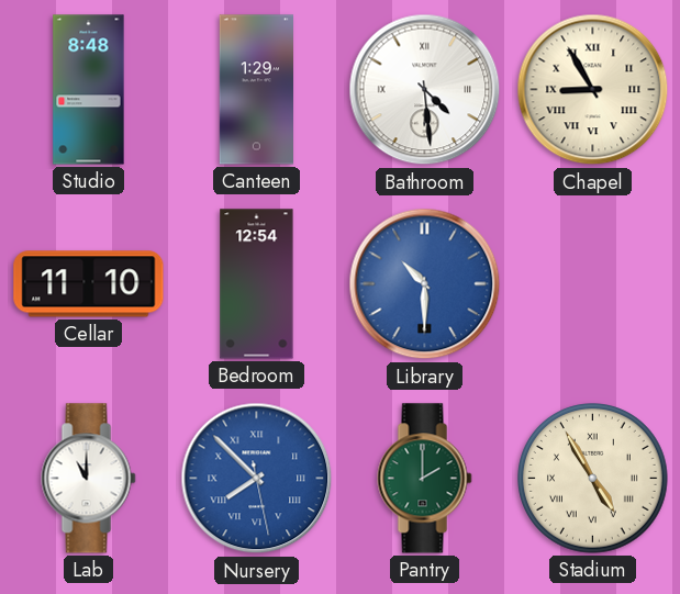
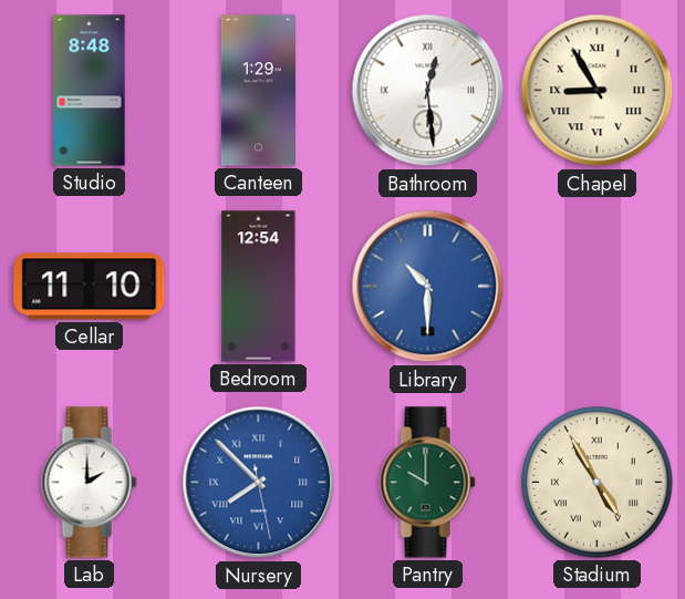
Bathroom: 4:29 -> 12:29
Lab: 11:00 -> 2:00
Pantry: 2:00 -> 10:00
